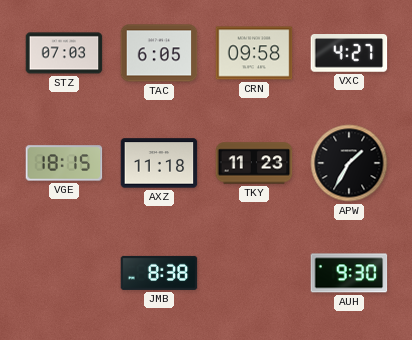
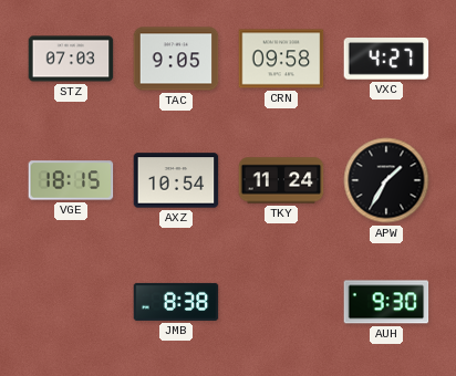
TAC: 6:05 -> 9:05
AXZ: 11:18 -> 10:54
TKY: 11:23 -> 11:24
